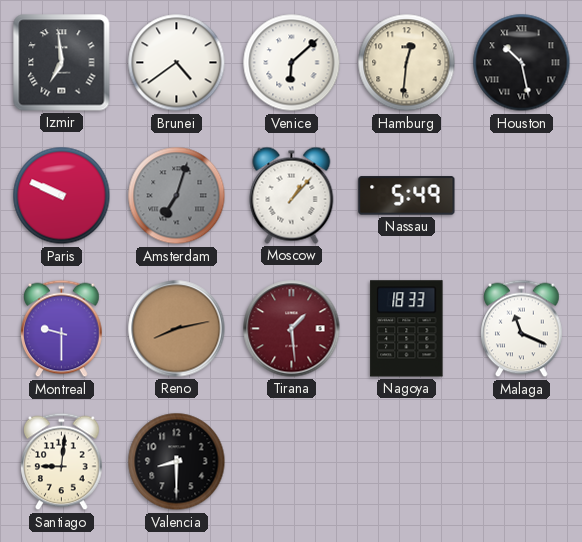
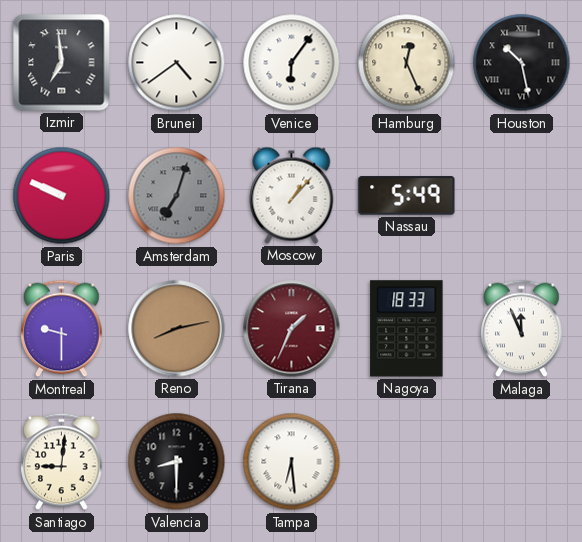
Venice: 6:08 -> 6:06
Hamburg: 12:31 -> 12:26
Tirana: 1:29 -> 1:34
Malaga: 11:19 -> 11:56
Tampa: none -> 6:29
